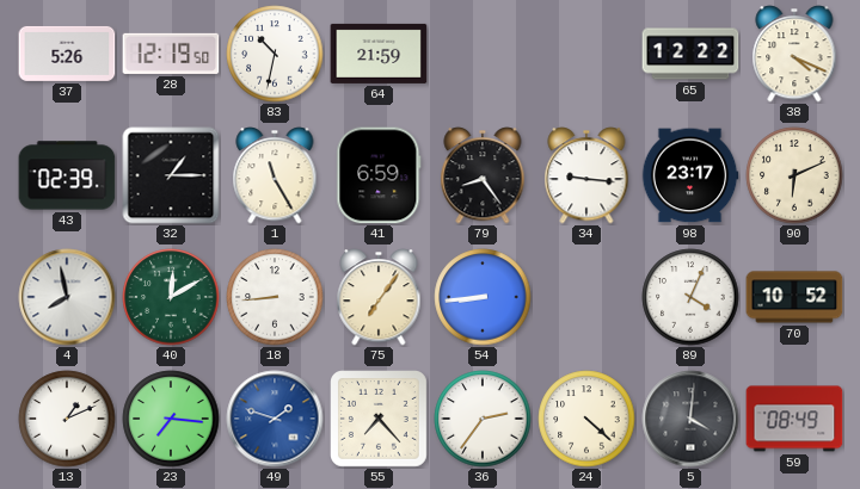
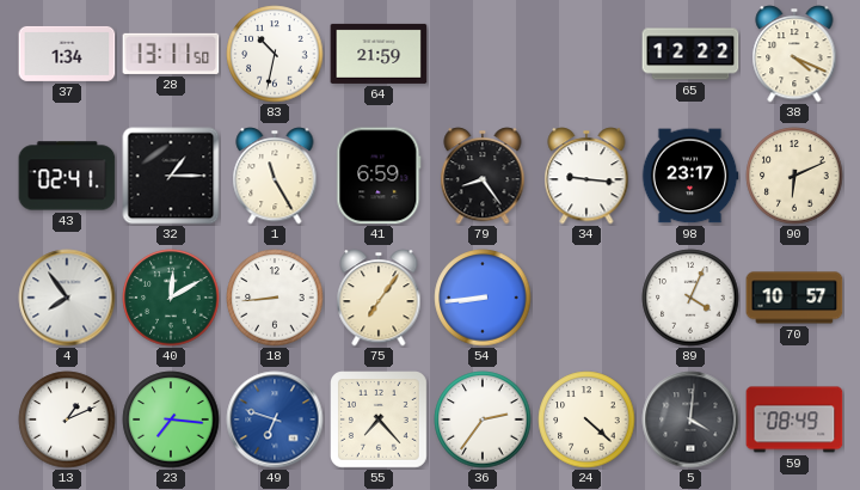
37: 5:26 -> 1:34
28: 12:19 -> 13:11
43: 02:39 -> 02:41
4: 7:58 -> 7:54
70: 10:52 -> 10:57
49: 1:48 -> 6:48
